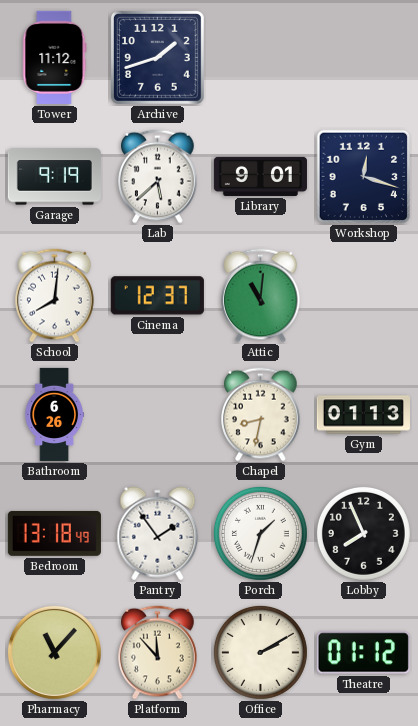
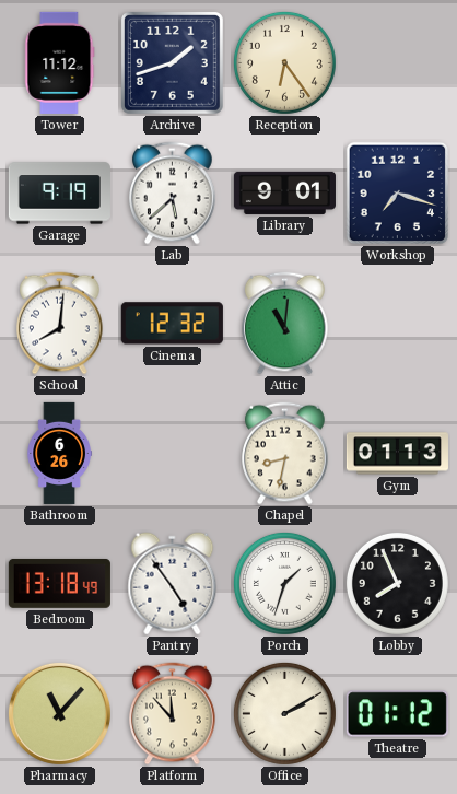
Reception: none -> 6:24
Workshop: 12:18 -> 7:18
Cinema: 12:37 -> 12:32
Pantry: 1:54 -> 4:54
